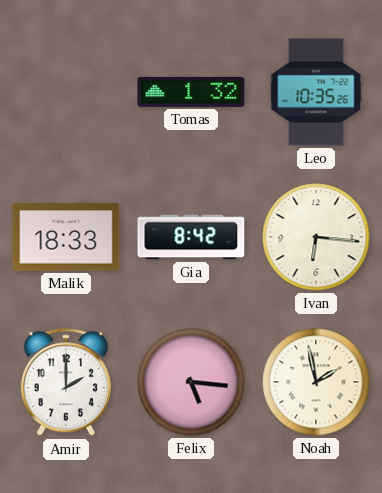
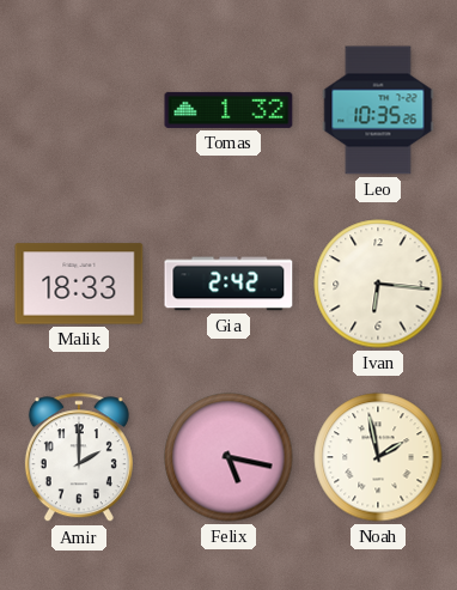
Gia: 8:42 -> 2:42
Felix: 5:16 -> 5:17
